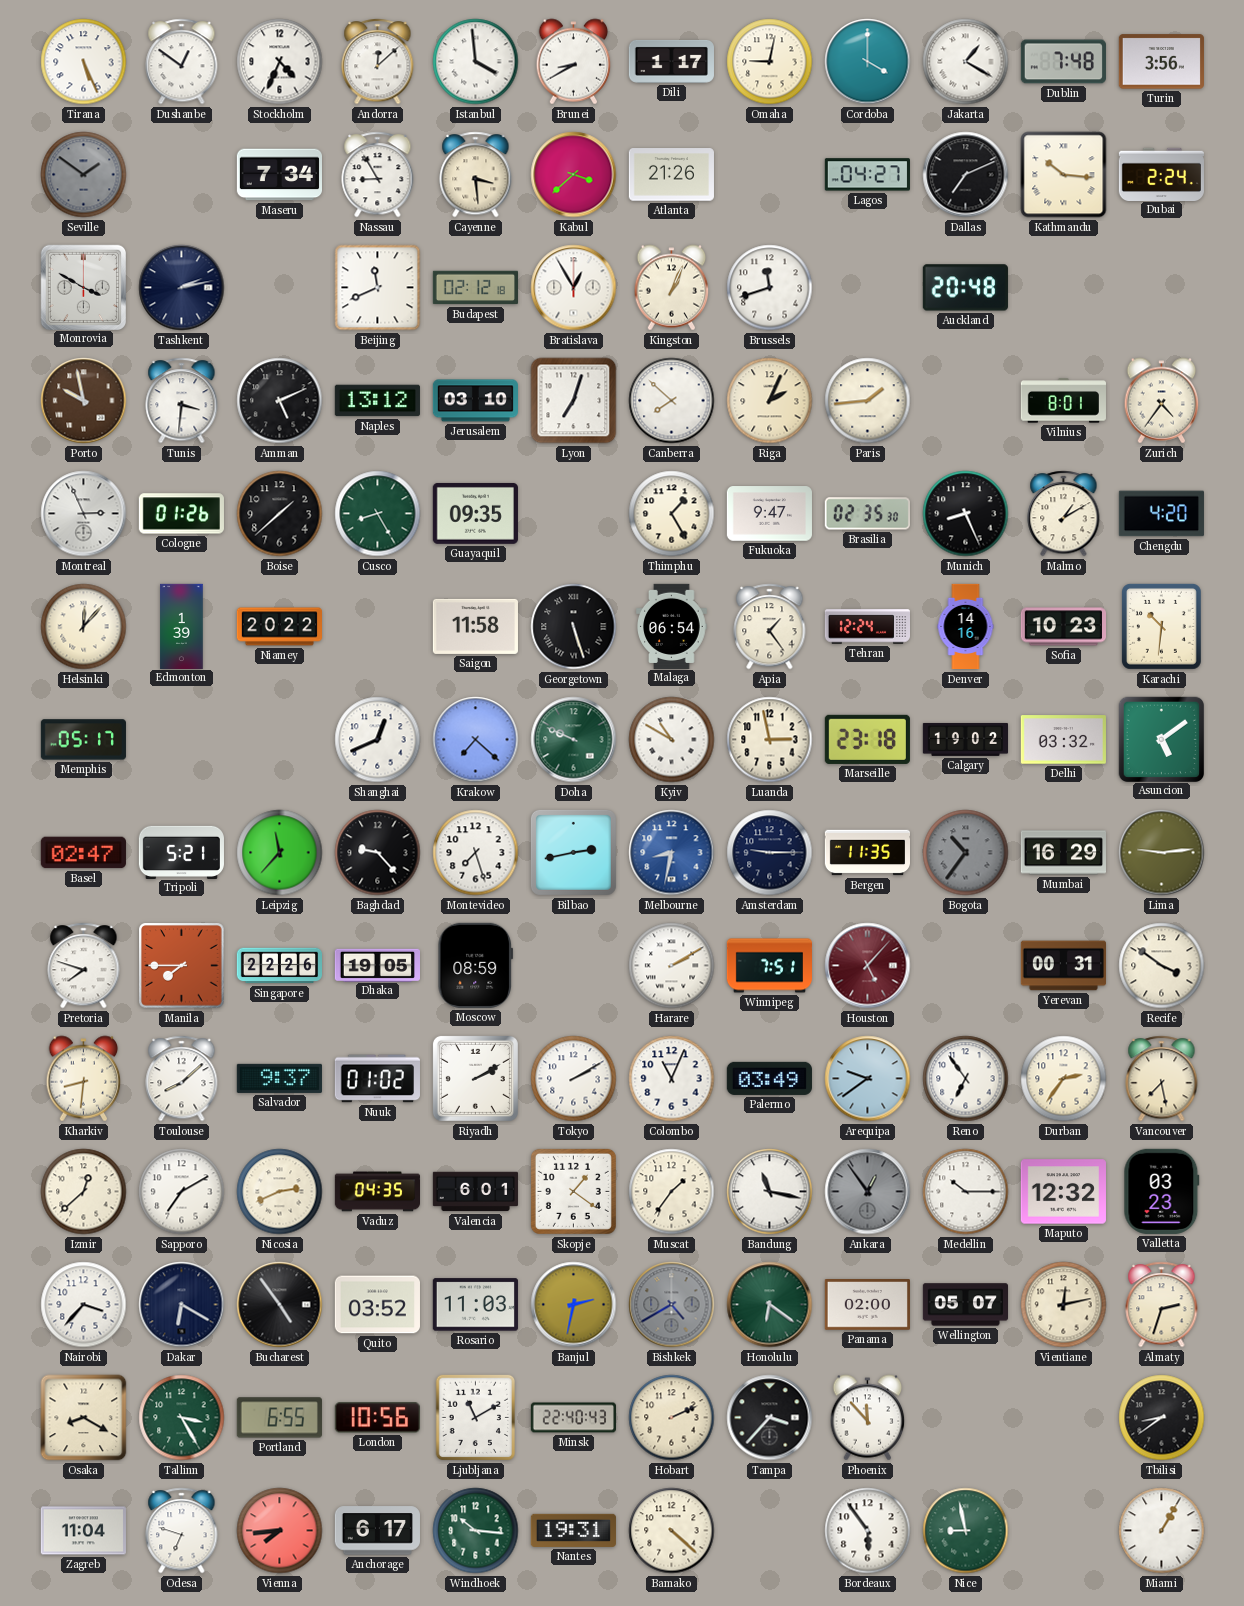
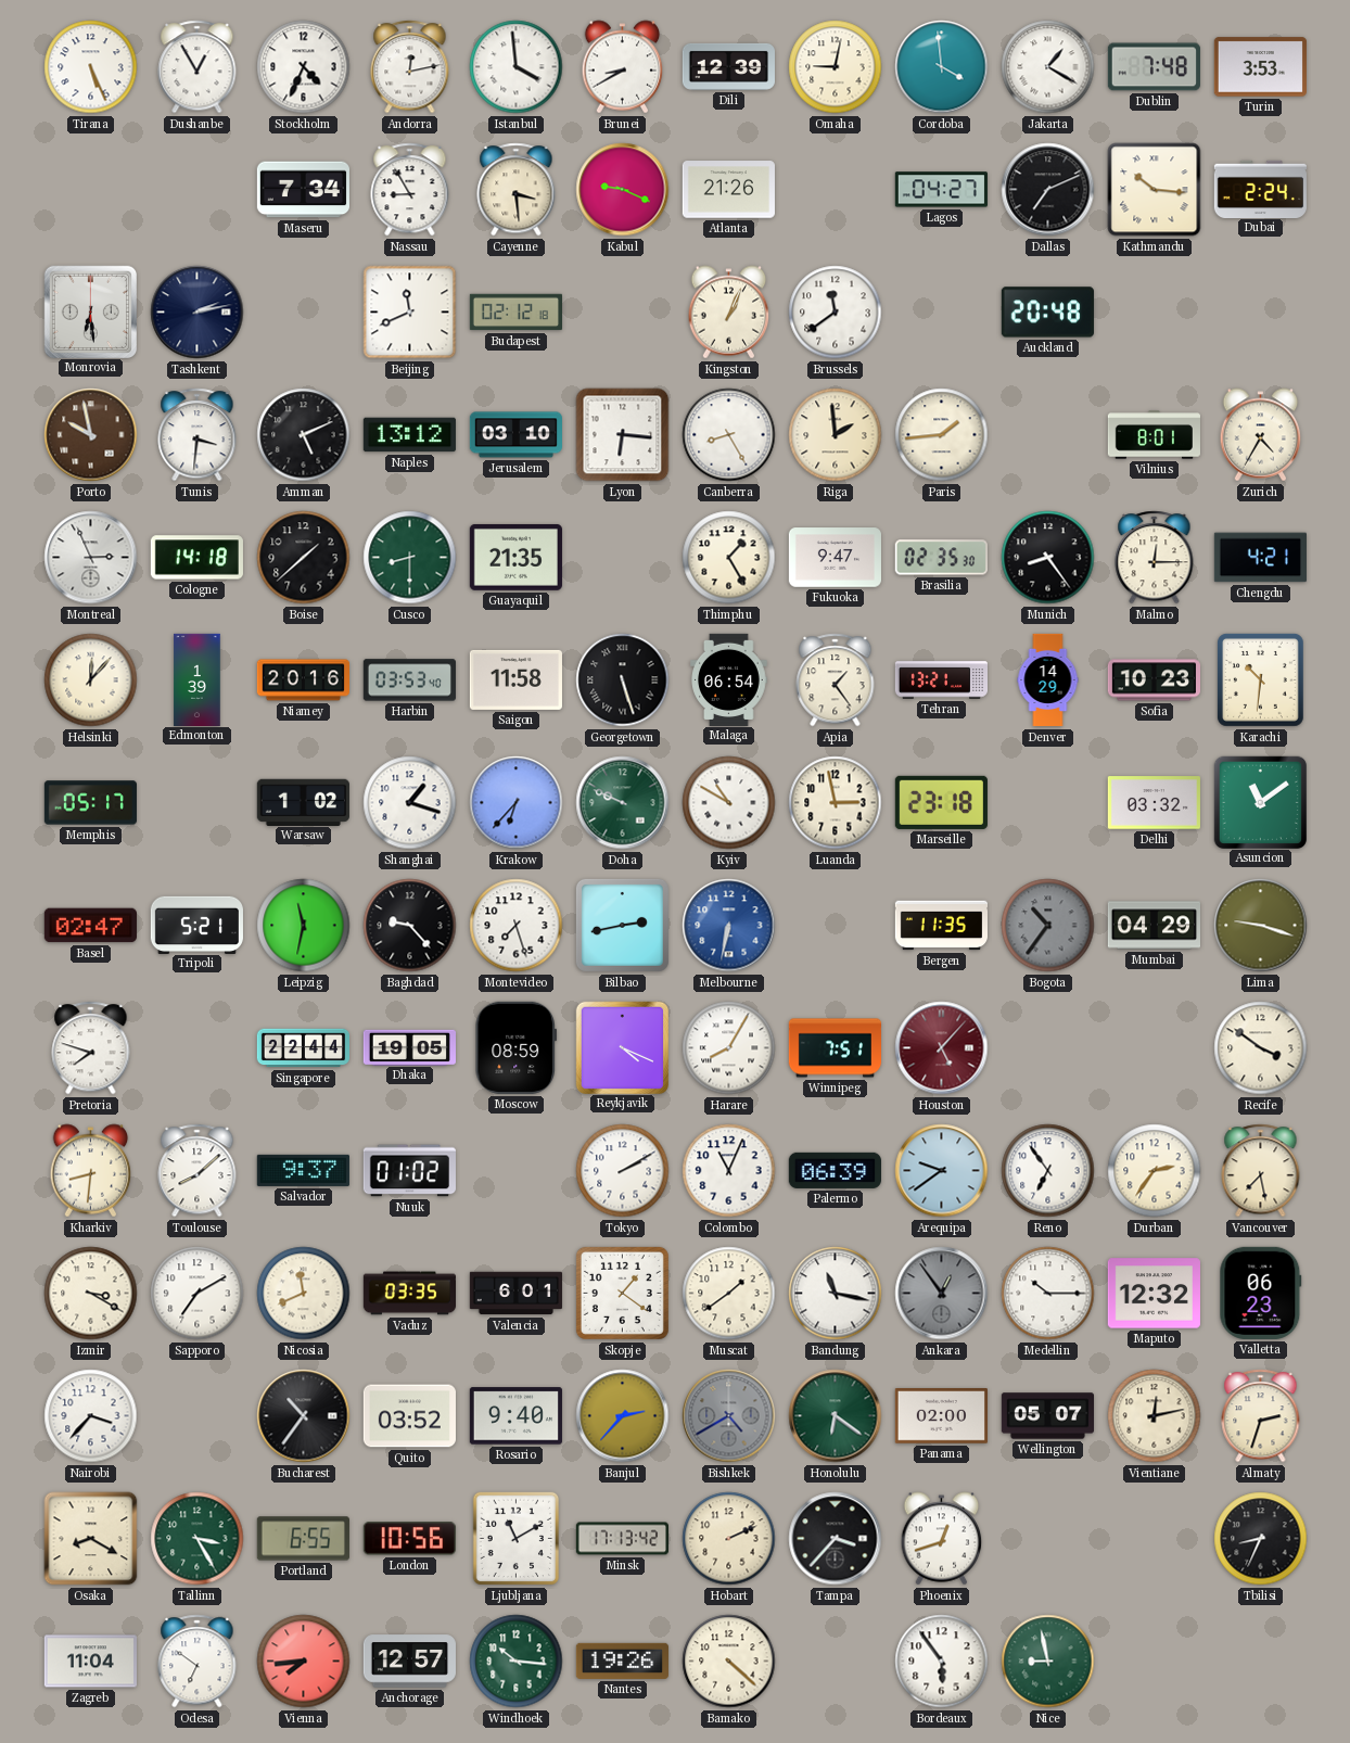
Dushanbe: 12:51 -> 12:55
Andorra: 12:08 -> 12:13
Dili: 1:17 -> 12:39
Cordoba: 4:00 -> 3:59
Turin: 3:56 -> 3:53
Seville: 1:51 -> none
Kabul: 3:38 -> 9:19
Monrovia: 3:50 -> 6:29
Bratislava: 12:55 -> none
Brussels: 11:42 -> 11:39
Lyon: 7:03 -> 6:16
Canberra: 7:52 -> 8:25
Riga: 2:04 -> 1:59
Zurich: 4:36 -> 4:35
Cologne: 01:26 -> 14:18
Cusco: 8:25 -> 8:30
Guayaquil: 09:35 -> 21:35
Munich: 8:26 -> 8:24
Malmo: 1:10 -> 12:15
Chengdu: 4:20 -> 4:21
Niamey: 20:22 -> 20:16
Harbin: none -> 03:53
Tehran: 12:24 -> 13:21
Denver: 14:16 -> 14:29
Warsaw: none -> 1:02
Shanghai: 12:41 -> 1:18
Krakow: 7:22 -> 6:37
Calgary: 19:02 -> none
Asuncion: 5:09 -> 11:09
Leipzig: 11:37 -> 11:32
Melbourne: 8:32 -> 6:32
Amsterdam: 9:15 -> none
Mumbai: 16:29 -> 04:29
Lima: 9:14 -> 9:18
Manila: 7:45 -> none
Singapore: 22:26 -> 22:44
Reykjavik: none -> 4:19
Harare: 2:10 -> 8:05
Yerevan: 00:31 -> none
Riyadh: 2:10 -> none
Palermo: 03:49 -> 06:39
Izmir: 12:38 -> 3:20
Nicosia: 2:41 -> 11:41
Vaduz: 04:35 -> 03:35
Muscat: 1:36 -> 1:39
Valletta: 03:23 -> 06:23
Dakar: 6:20 -> none
Bucharest: 4:54 -> 10:36
Rosario: 11:03 -> 9:40
Banjul: 2:32 -> 2:37
Minsk: 22:40 -> 17:13
Phoenix: 11:53 -> 12:42
Tbilisi: 8:39 -> 8:34
Odesa: 6:48 -> 6:51
Anchorage: 6:17 -> 12:57
Nantes: 19:31 -> 19:26
Miami: 1:05 -> none
